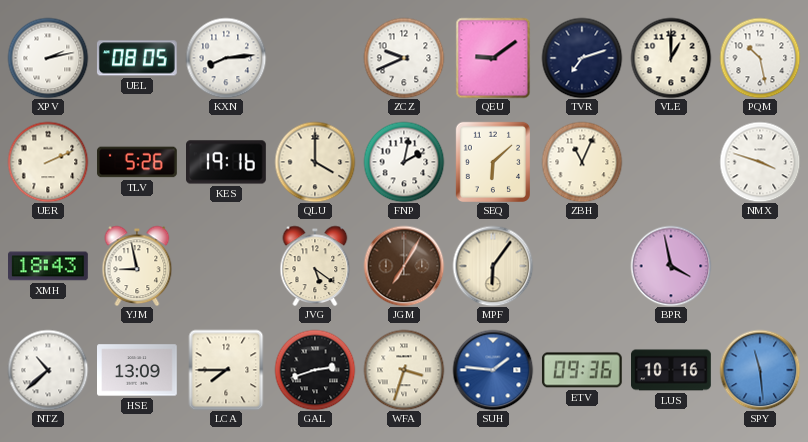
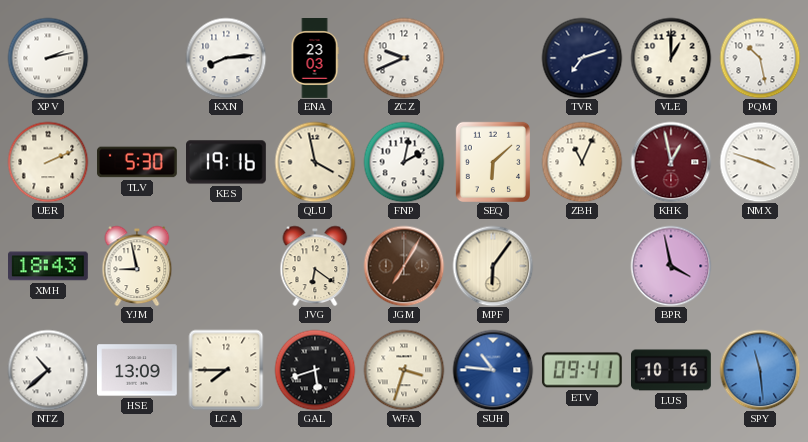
UEL: 08:05 -> none
ENA: none -> 23:03
QEU: 9:09 -> none
TLV: 5:26 -> 5:30
QLU: 4:00 -> 3:58
KHK: none -> 12:58
JVG: 5:21 -> 6:21
GAL: 2:42 -> 5:42
SUH: 1:46 -> 10:46
ETV: 09:36 -> 09:41
